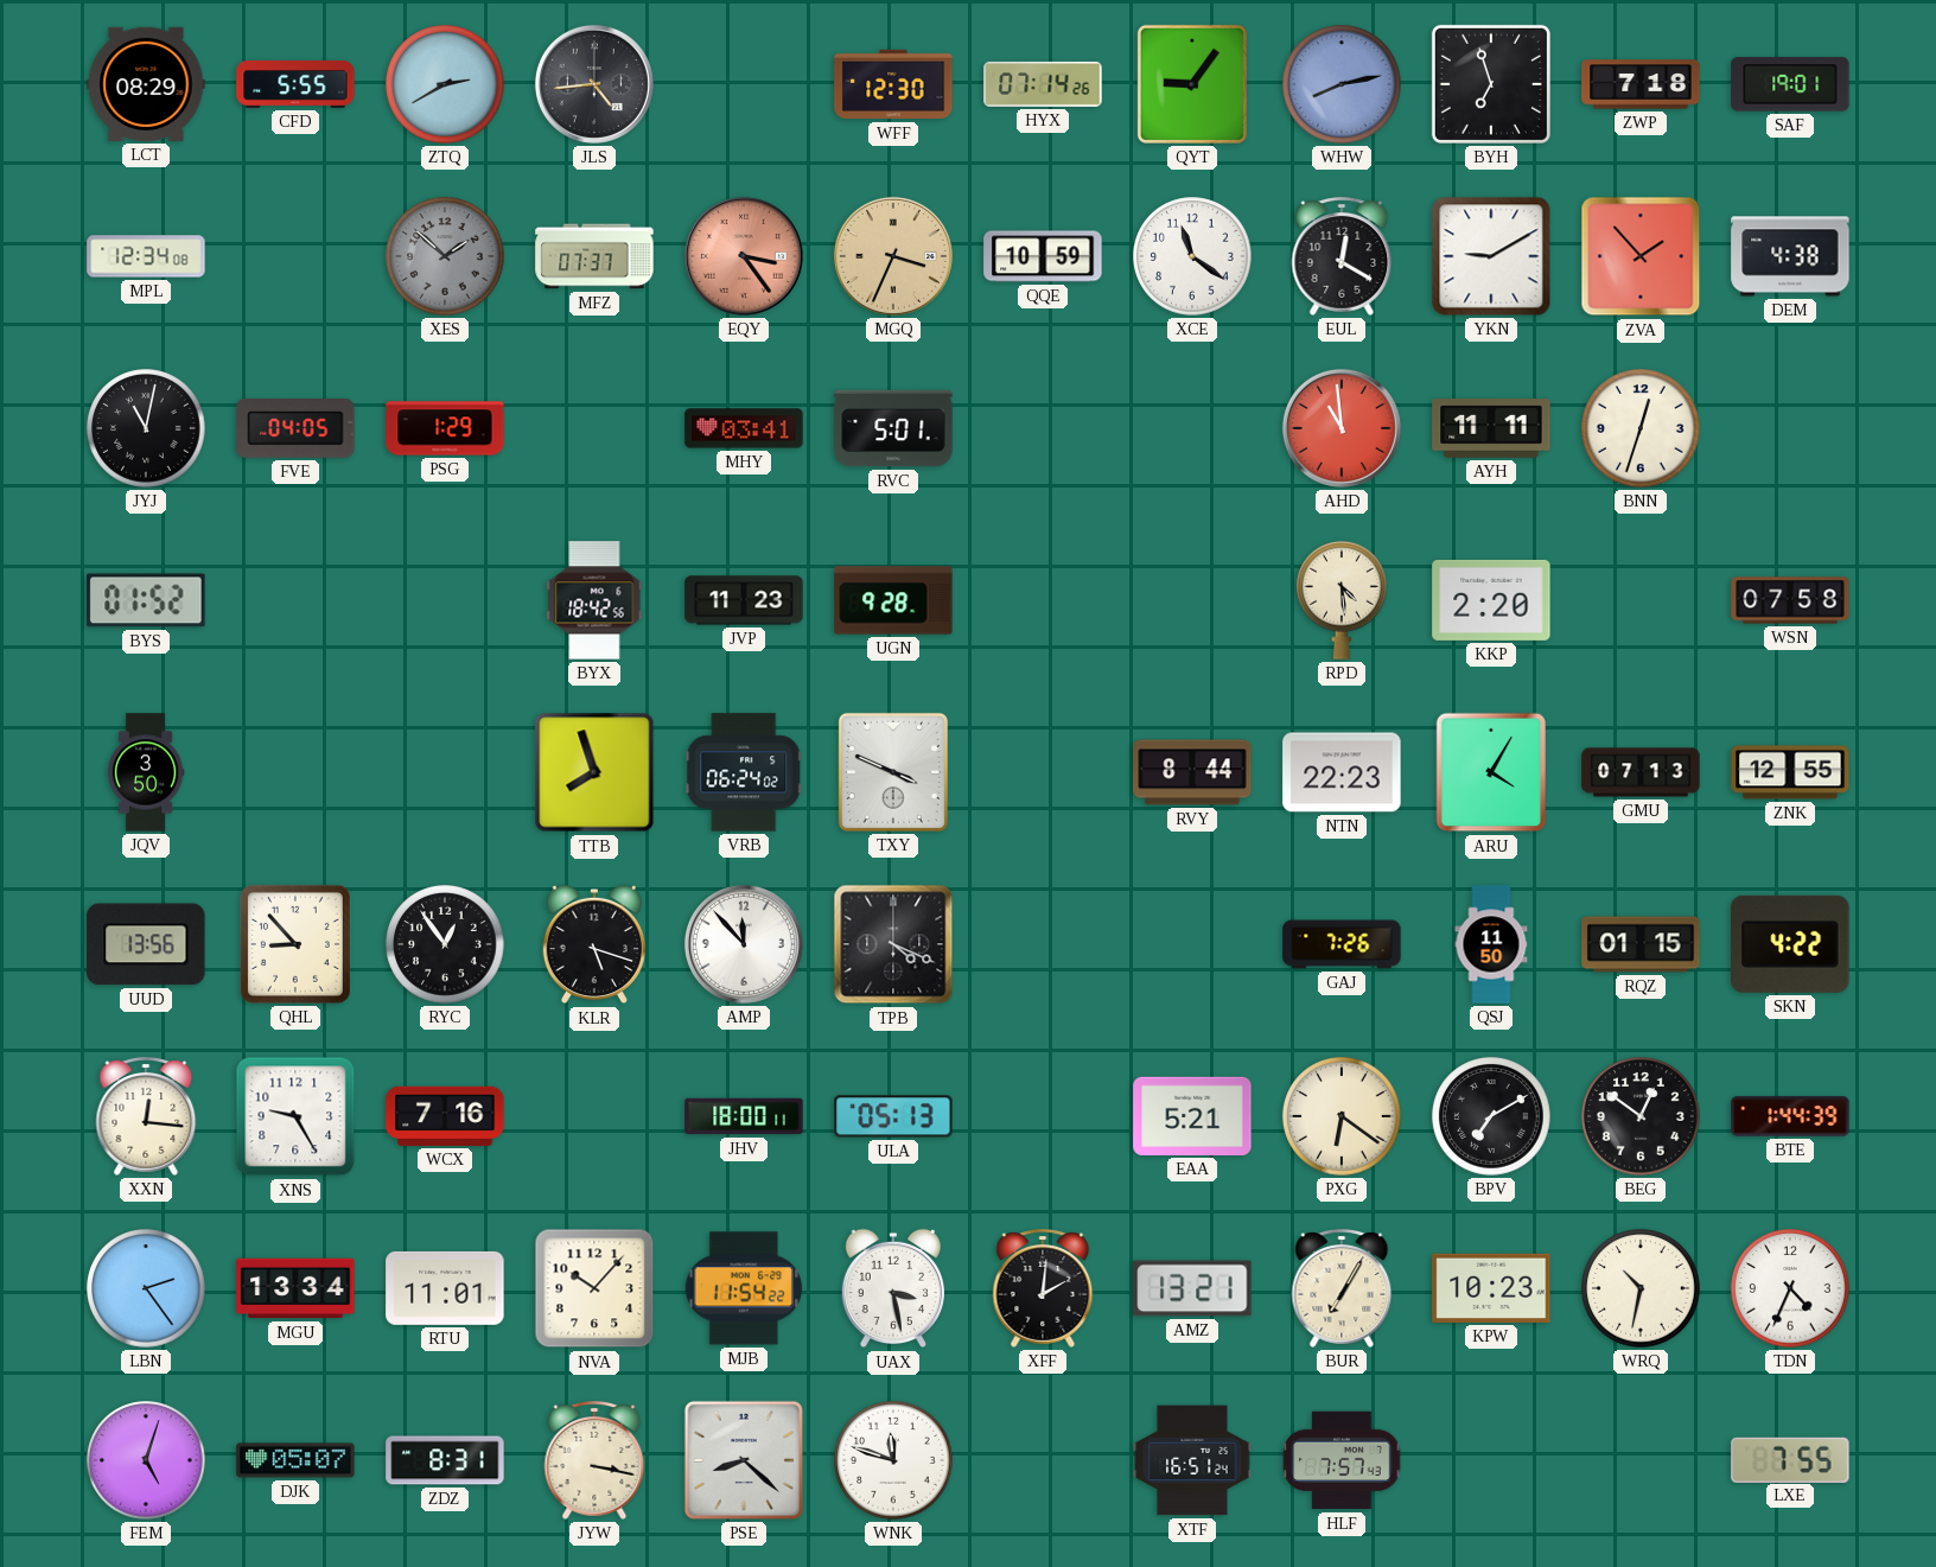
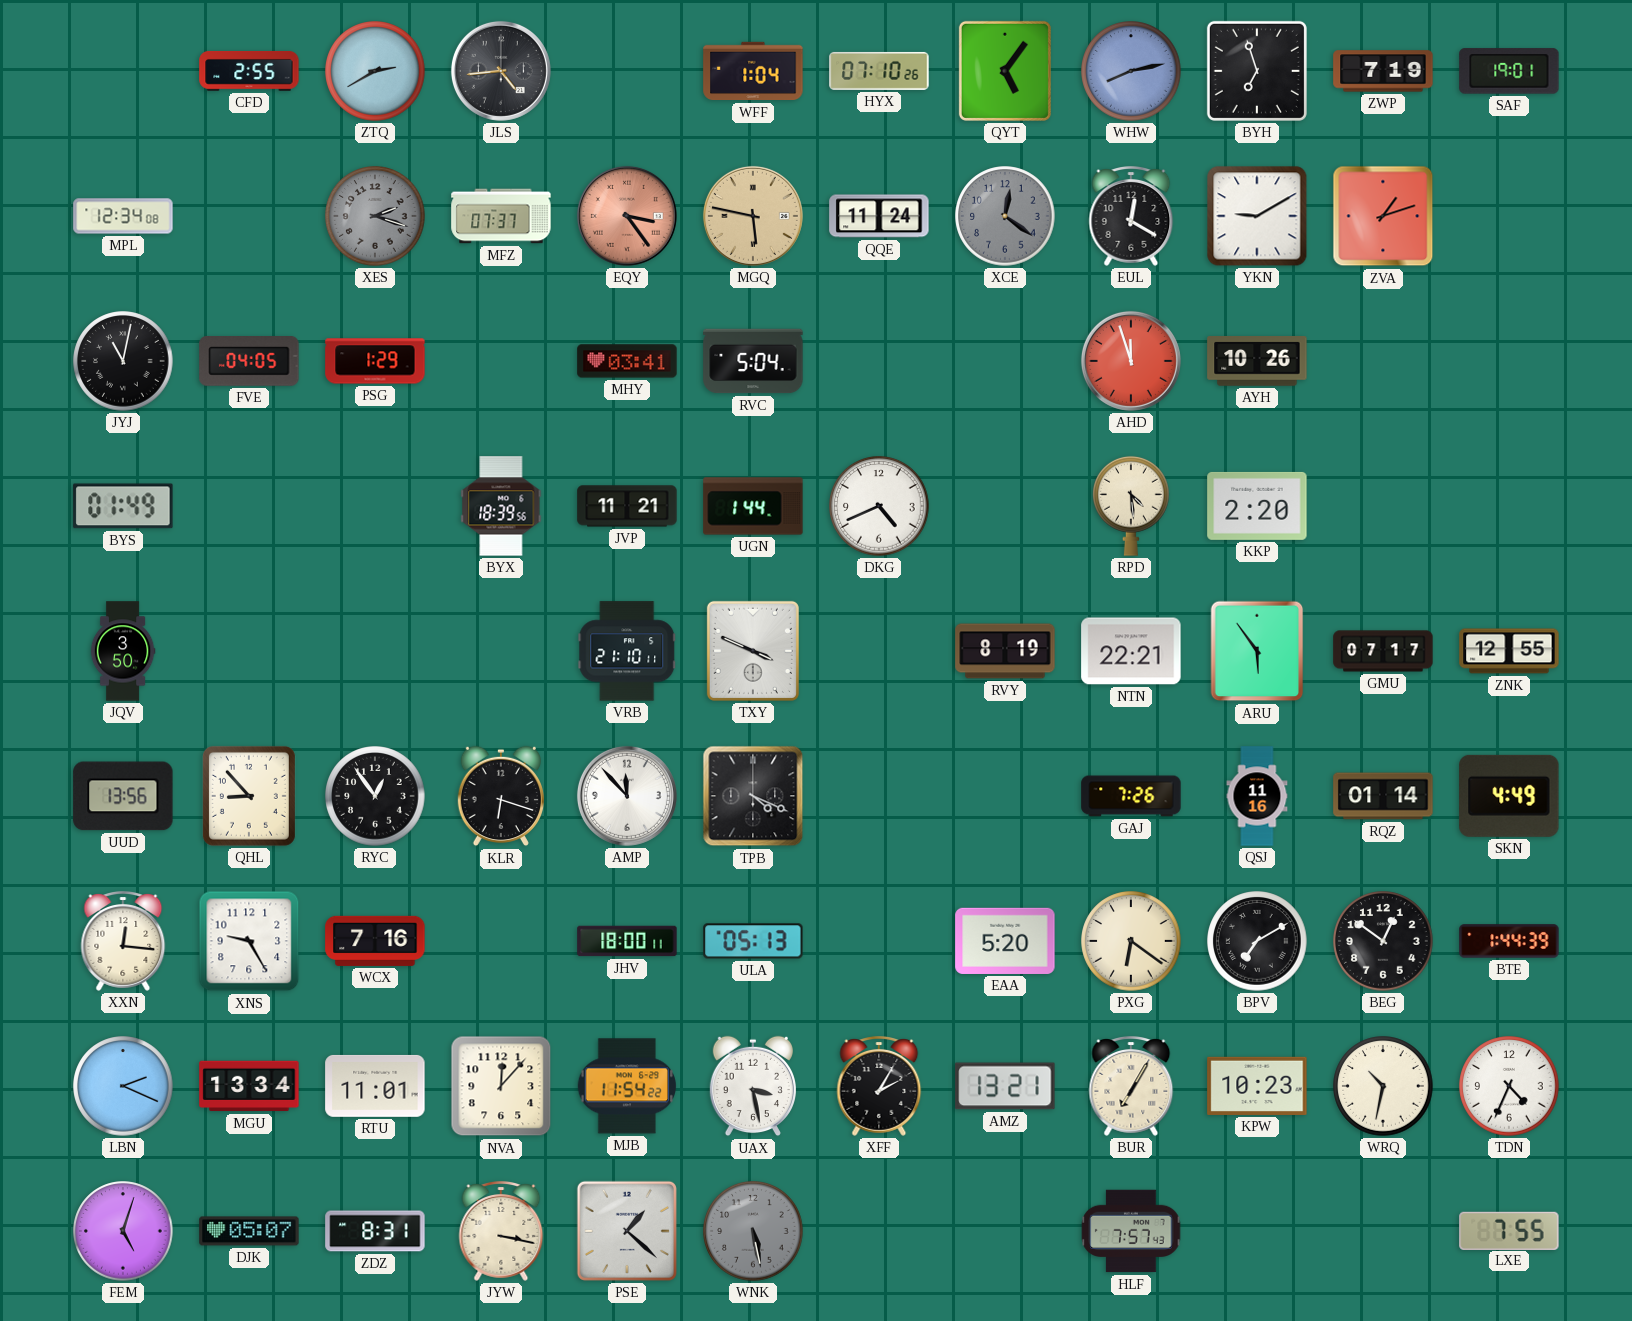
LCT: 08:29 -> none
CFD: 5:55 -> 2:55
WFF: 12:30 -> 1:04
HYX: 07:14 -> 07:10
QYT: 9:06 -> 5:06
ZWP: 7:18 -> 7:19
XES: 1:52 -> 2:18
MGQ: 3:34 -> 5:47
QQE: 10:59 -> 11:24
XCE: 11:21 -> 12:21
XCE dial: white -> grey
ZVA: 1:53 -> 1:12
DEM: 4:38 -> none
RVC: 5:01 -> 5:04
AHD: 10:59 -> 11:57
AYH: 11:11 -> 10:26
BNN: 12:33 -> none
BYS: 01:52 -> 01:49
BYX: 18:42 -> 18:39
JVP: 11:23 -> 11:21
UGN: 9:28 -> 1:44
DKG: none -> 4:41
WSN: 07:58 -> none
TTB: 7:57 -> none
VRB: 06:24 -> 21:10
RVY: 8:44 -> 8:19
NTN: 22:23 -> 22:21
ARU: 4:05 -> 5:54
GMU: 07:13 -> 07:17
KLR: 5:18 -> 6:18
QSJ: 11:50 -> 11:16
RQZ: 01:15 -> 01:14
SKN: 4:22 -> 4:49
EAA: 5:21 -> 5:20
LBN: 2:24 -> 2:19
NVA: 10:07 -> 12:07
XFF: 2:01 -> 2:05
PSE: 8:22 -> 1:22
WNK: 11:48 -> 5:28
WNK dial: white -> grey
XTF: 16:51 -> none
